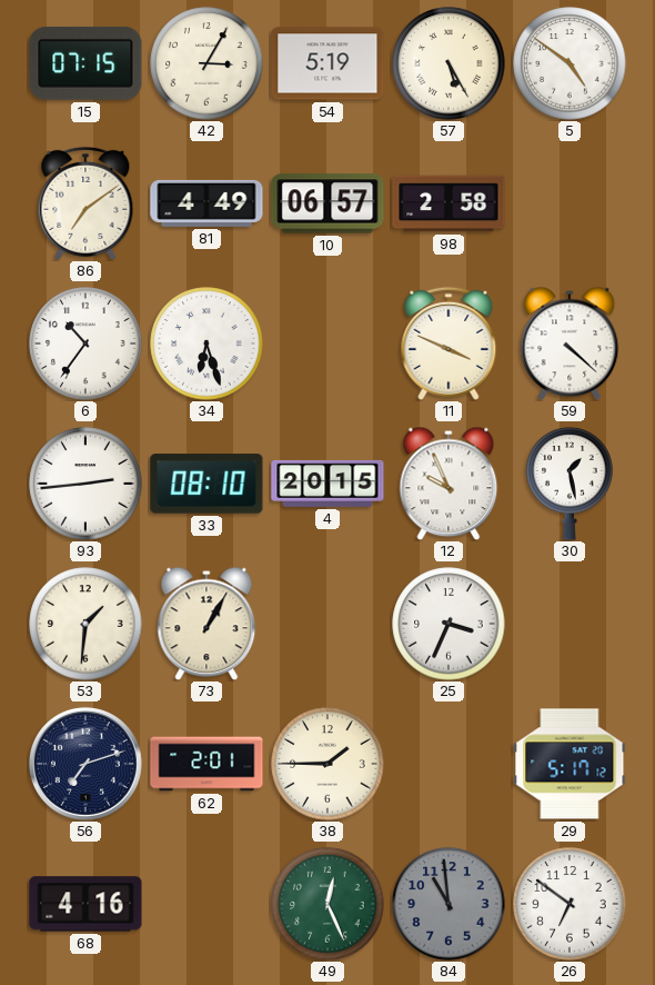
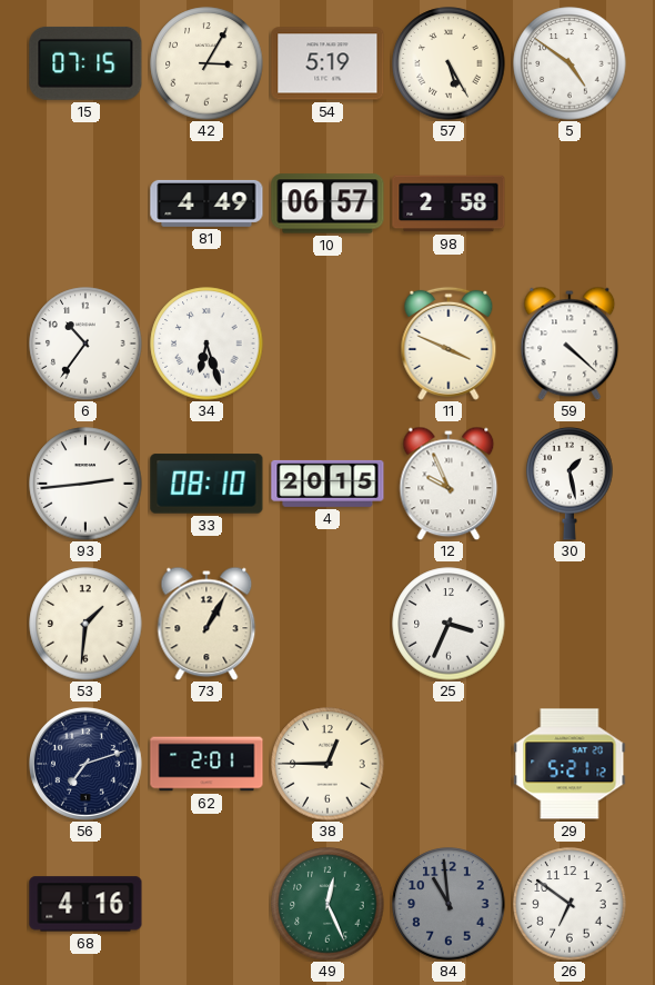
86: 7:09 -> none
38: 1:45 -> 12:45
29: 5:17 -> 5:21
